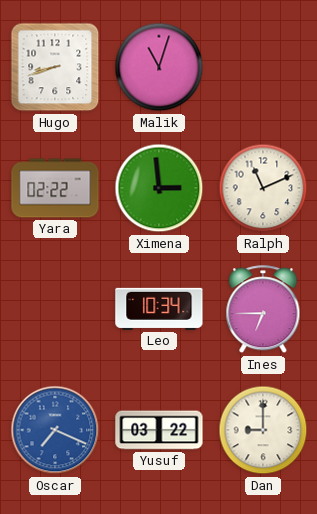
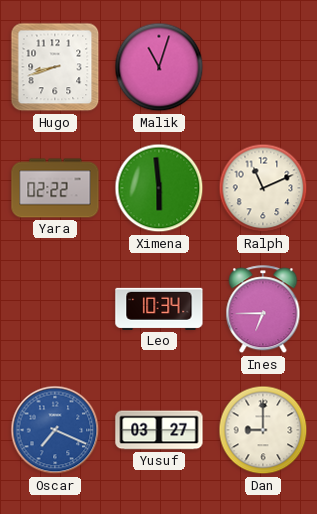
Ximena: 2:59 -> 5:59
Yusuf: 03:22 -> 03:27
